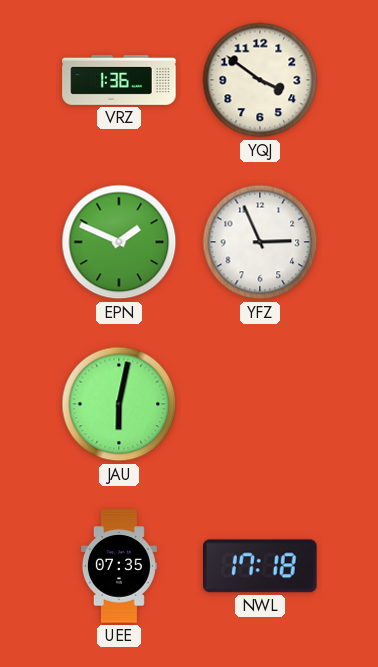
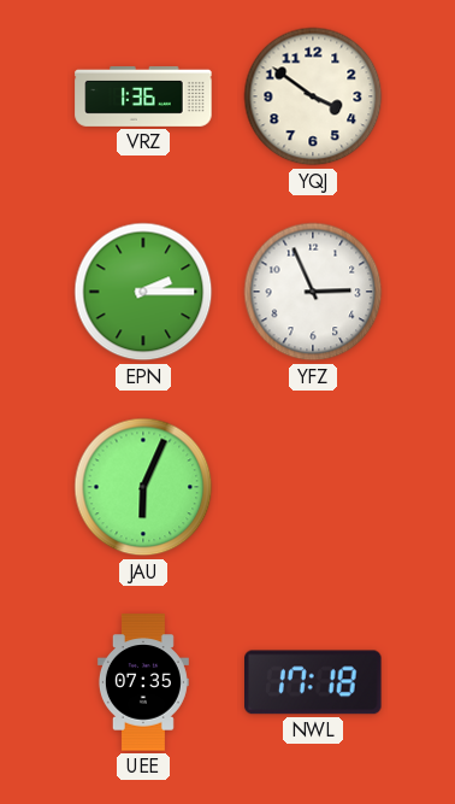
EPN: 1:49 -> 2:15
JAU: 6:02 -> 6:04
